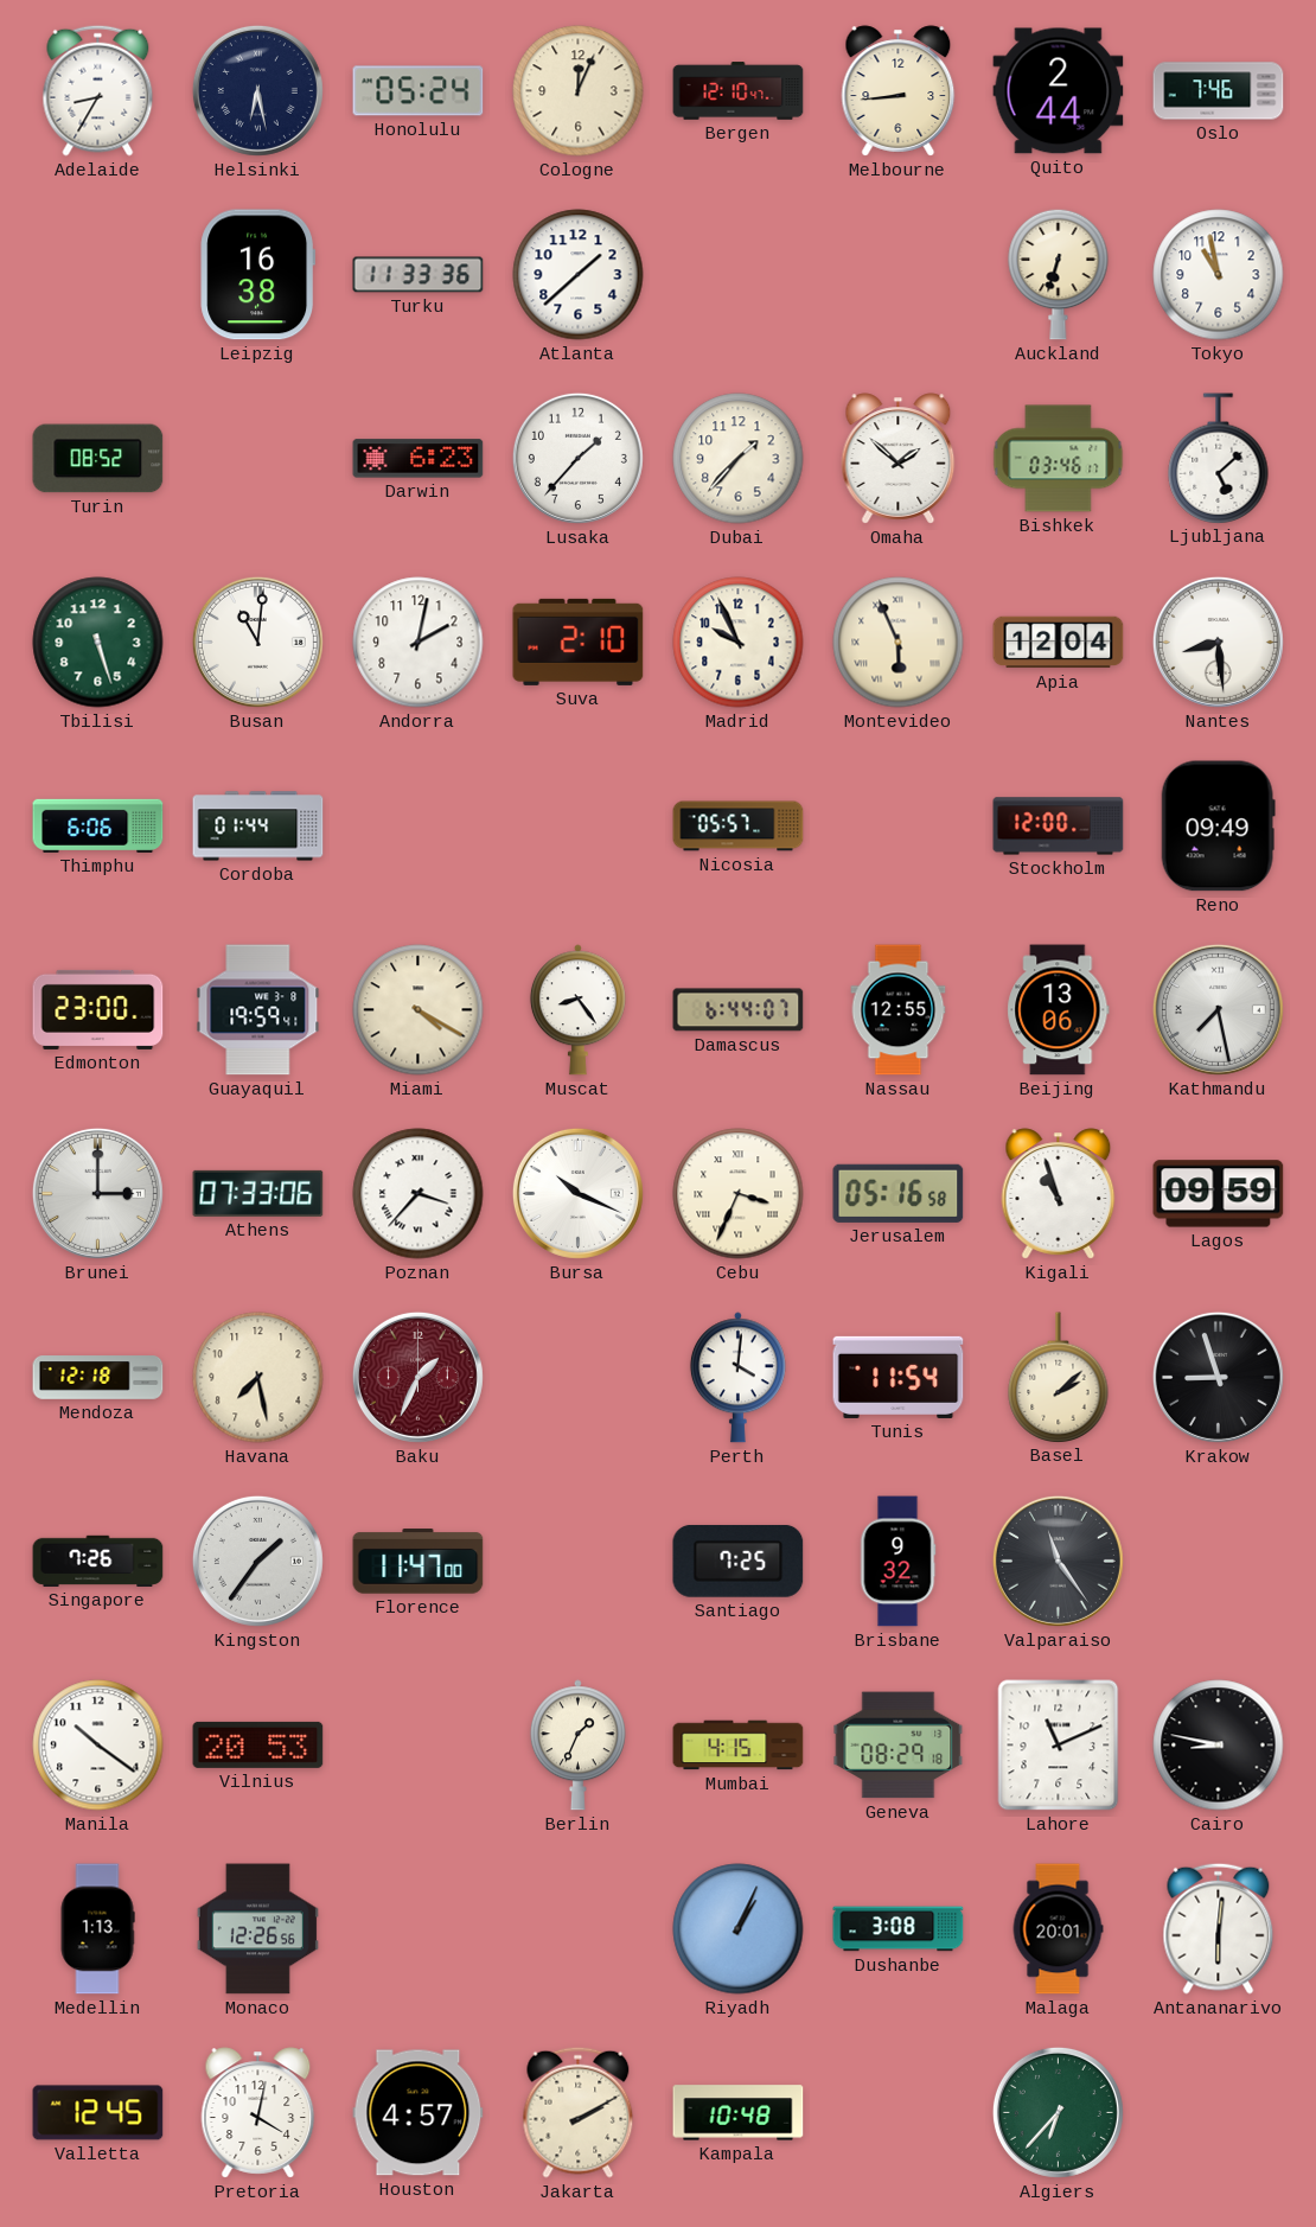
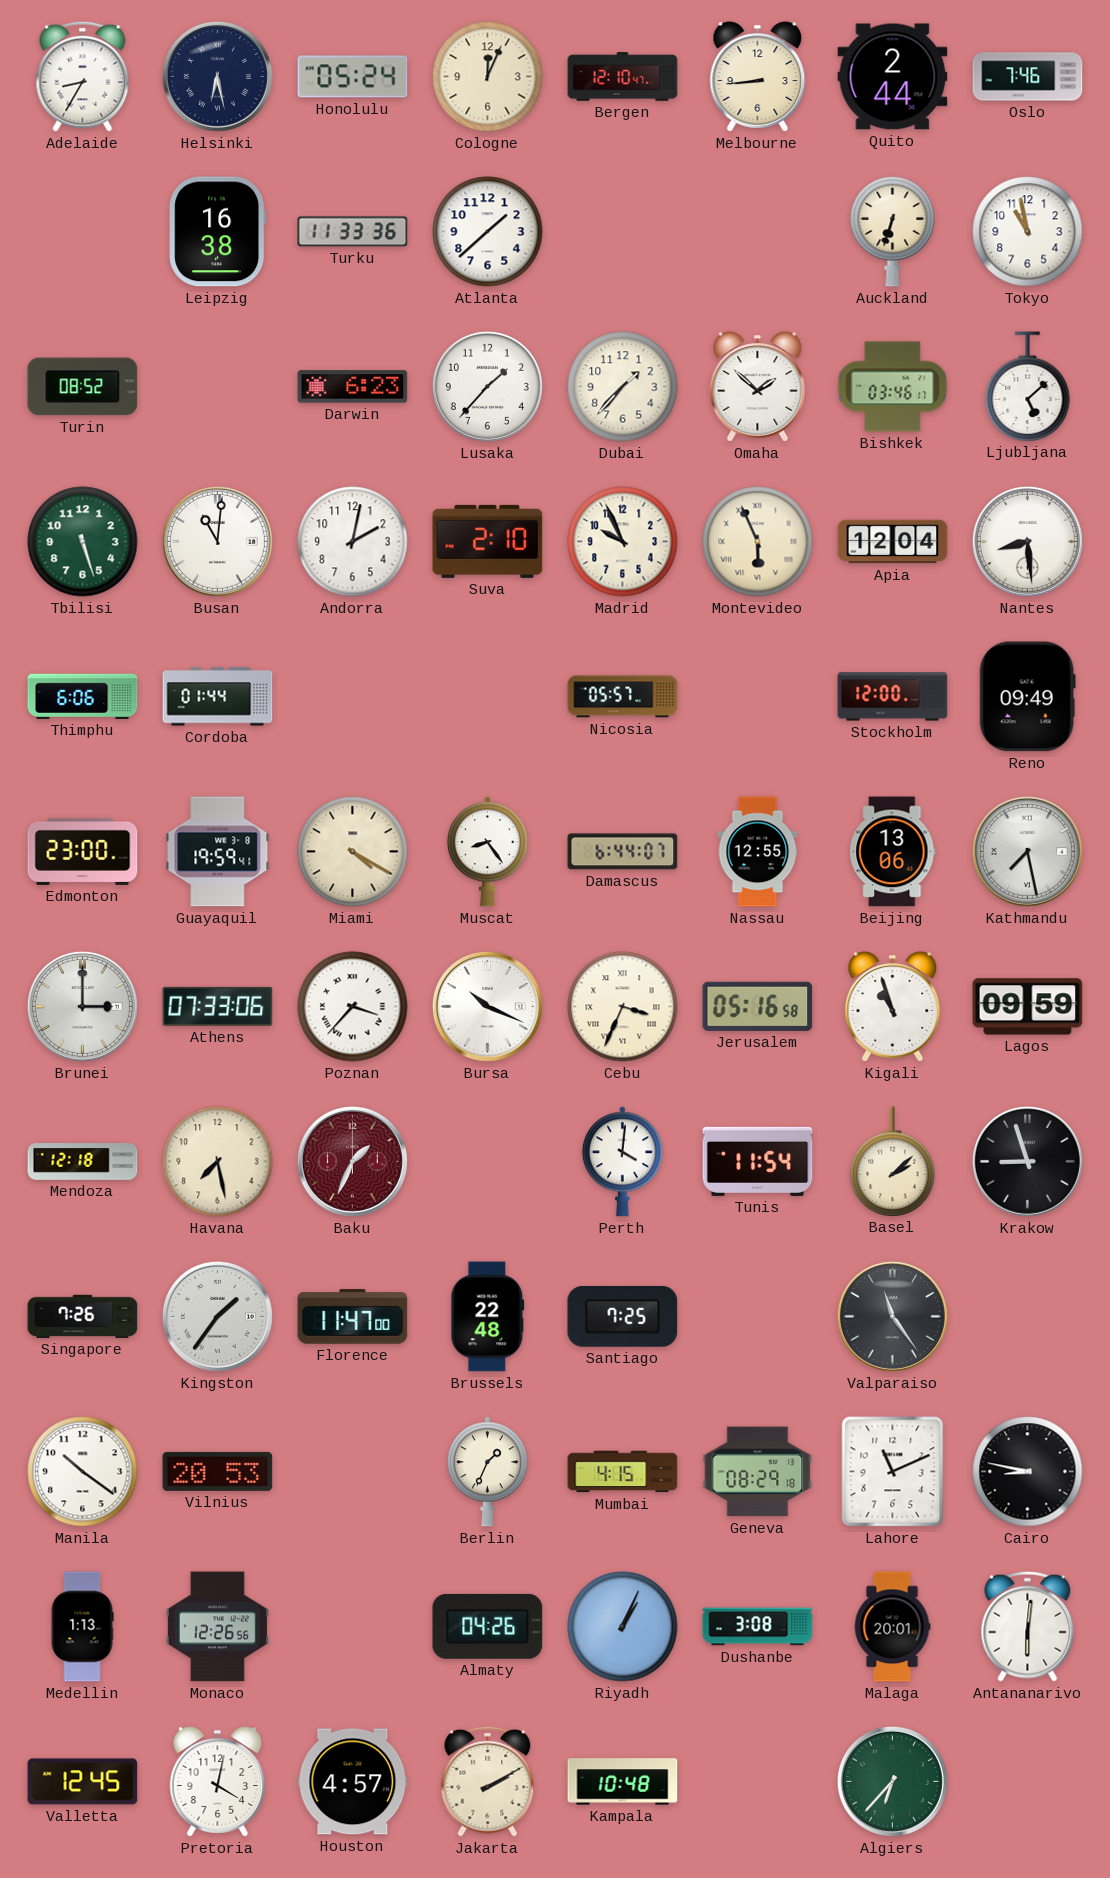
Brussels: none -> 22:48
Brisbane: 9:32 -> none
Almaty: none -> 04:26
